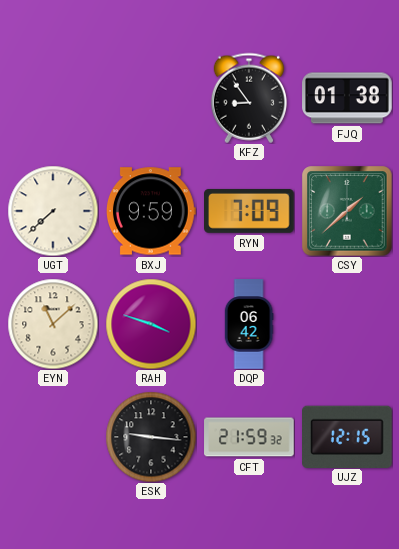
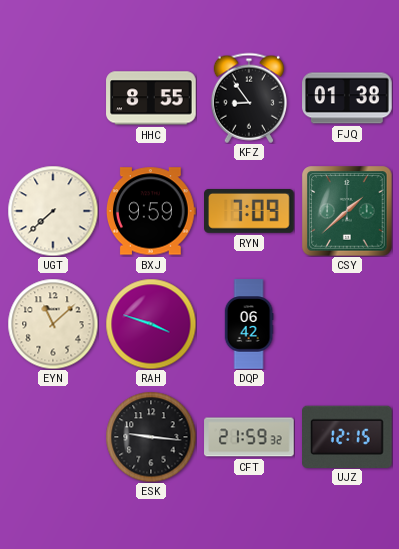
HHC: none -> 8:55
